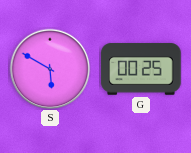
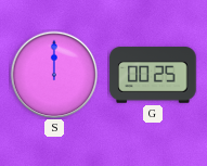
S: 5:50 -> 12:00
